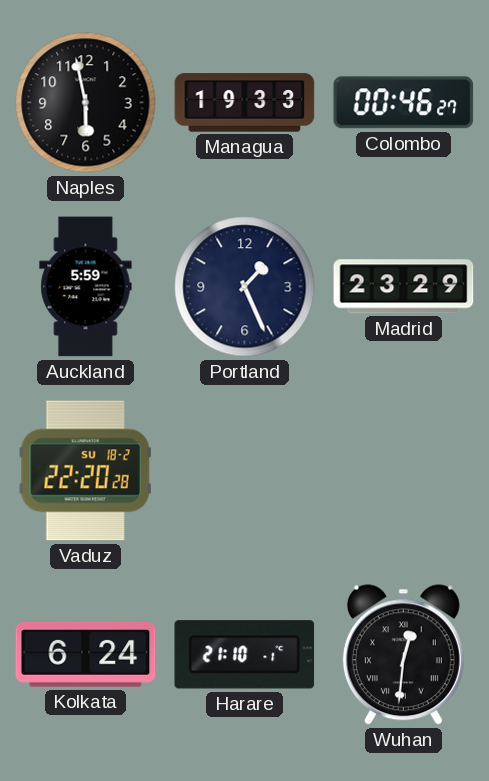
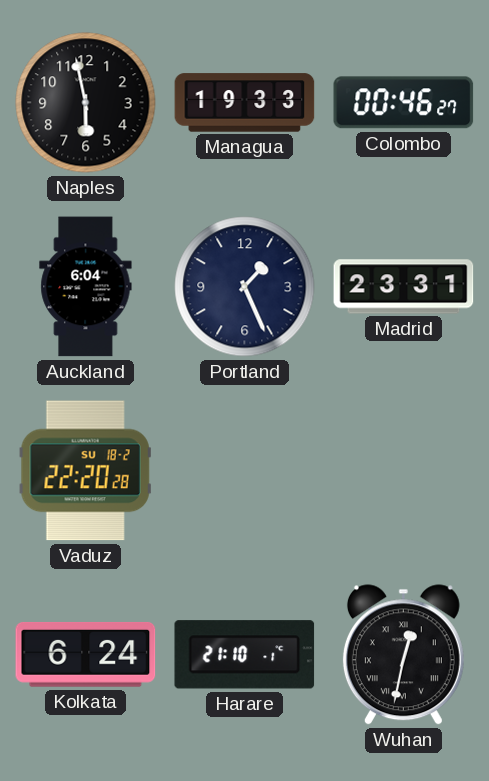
Auckland: 5:59 -> 6:04
Madrid: 23:29 -> 23:31
Wuhan: 12:31 -> 12:32
